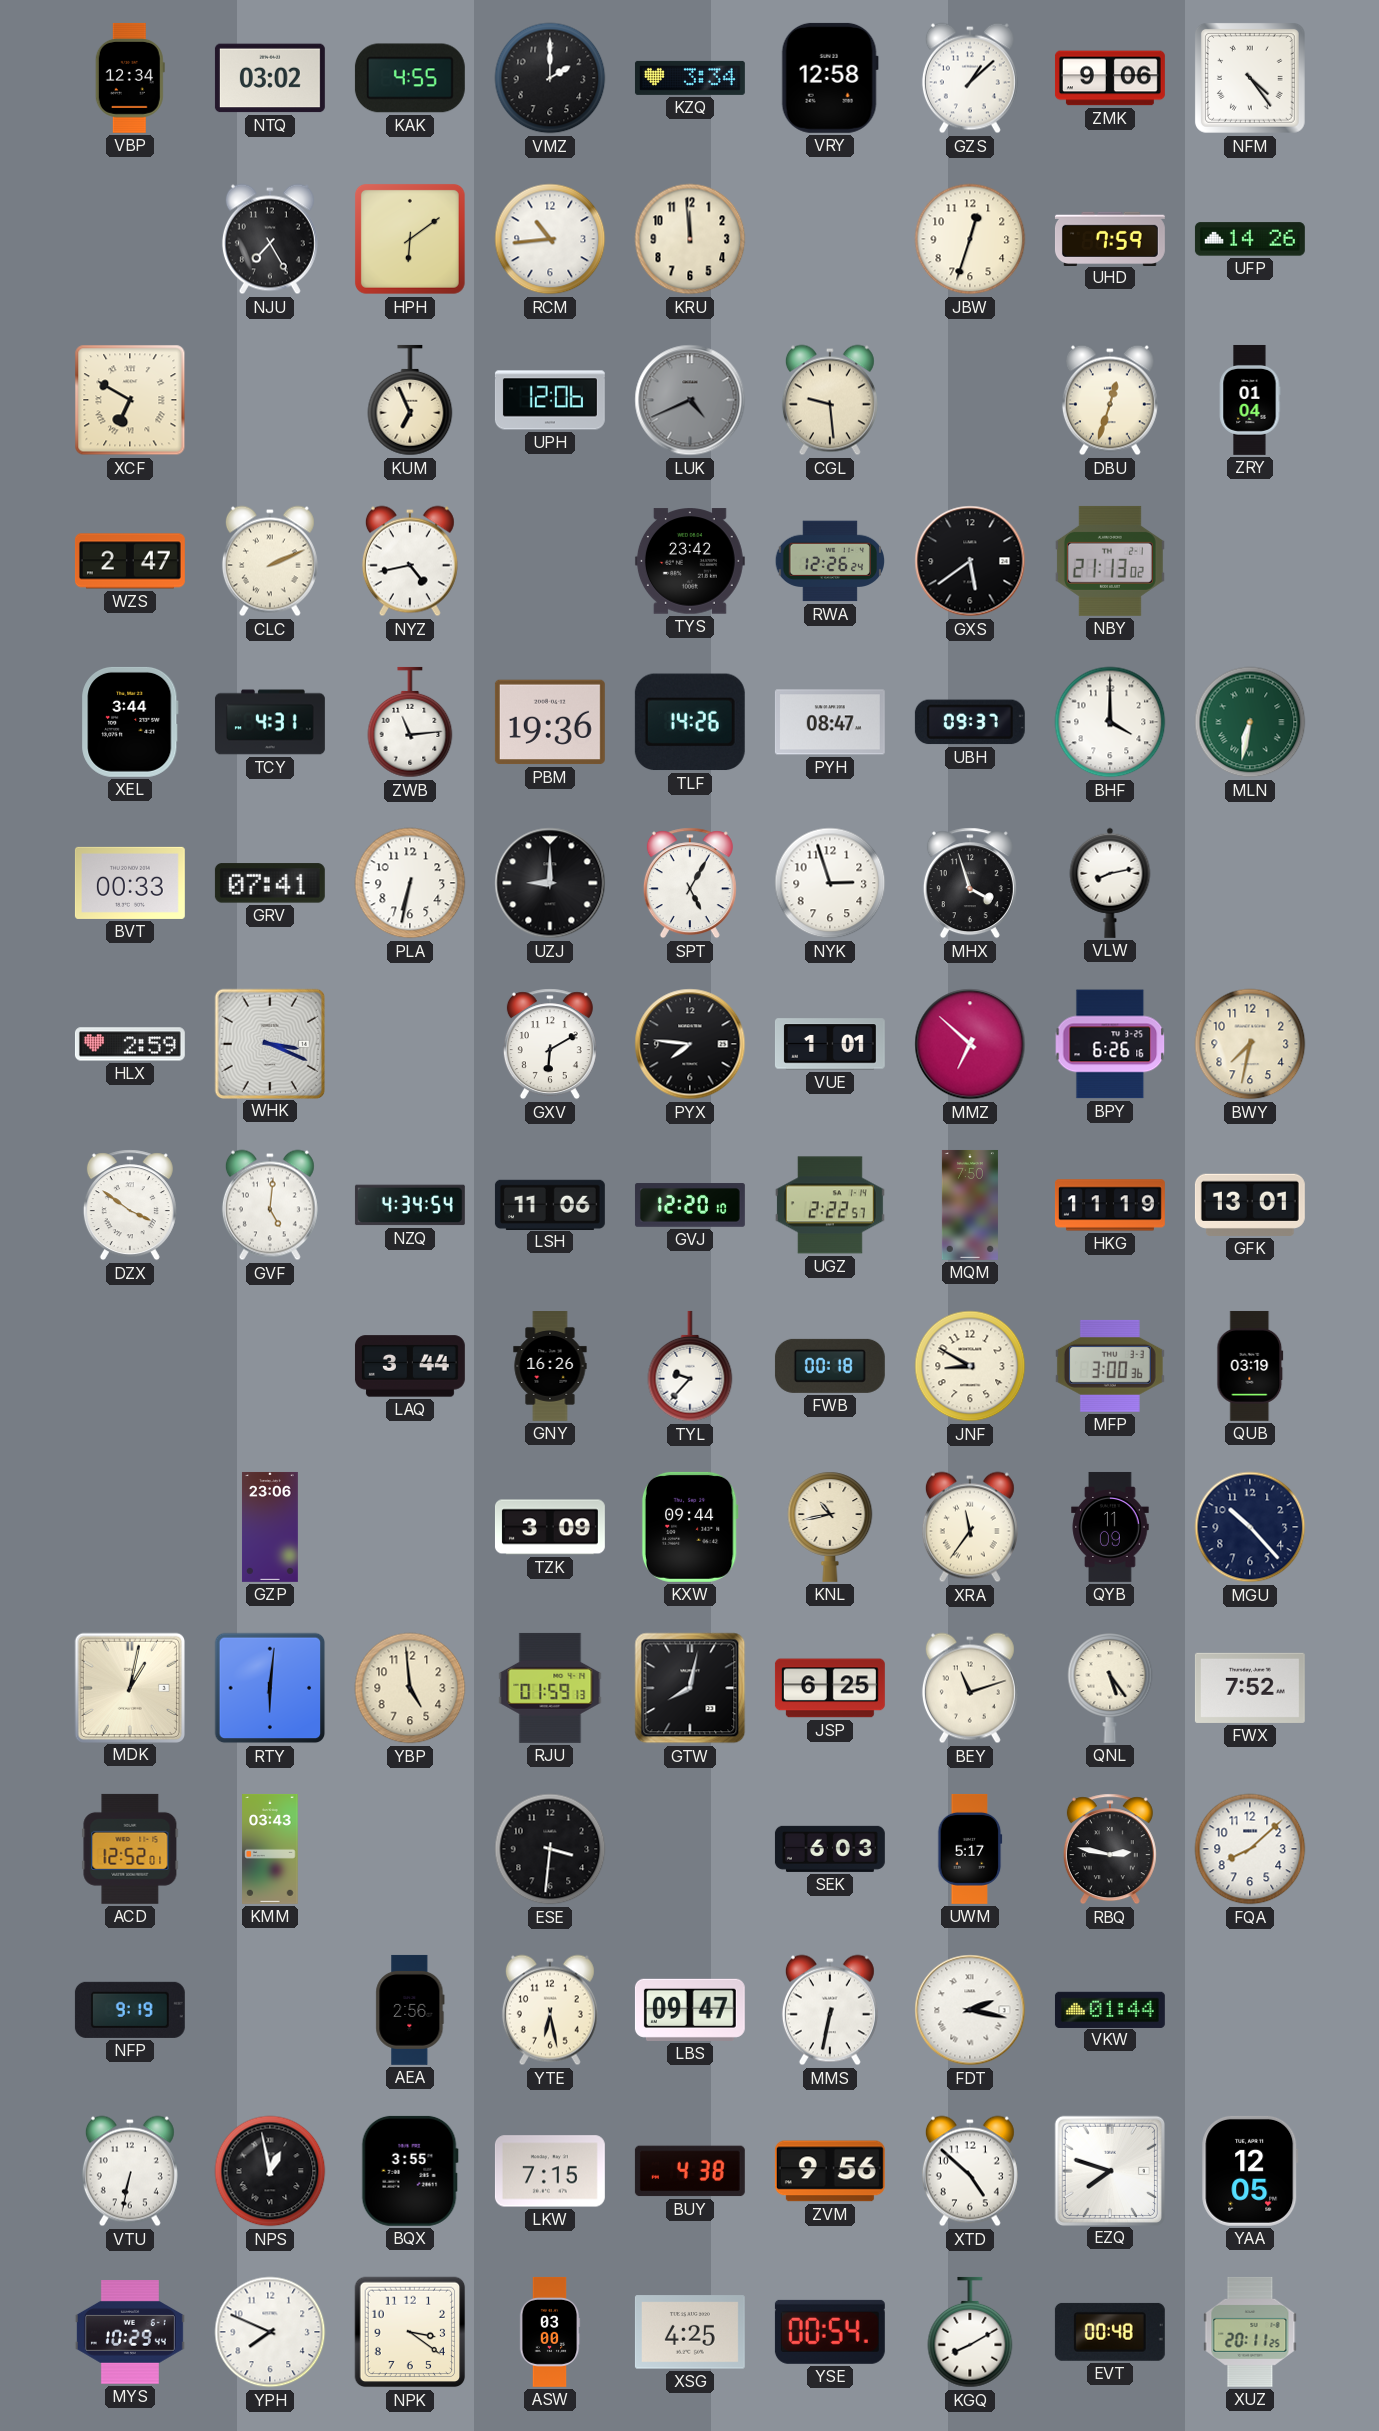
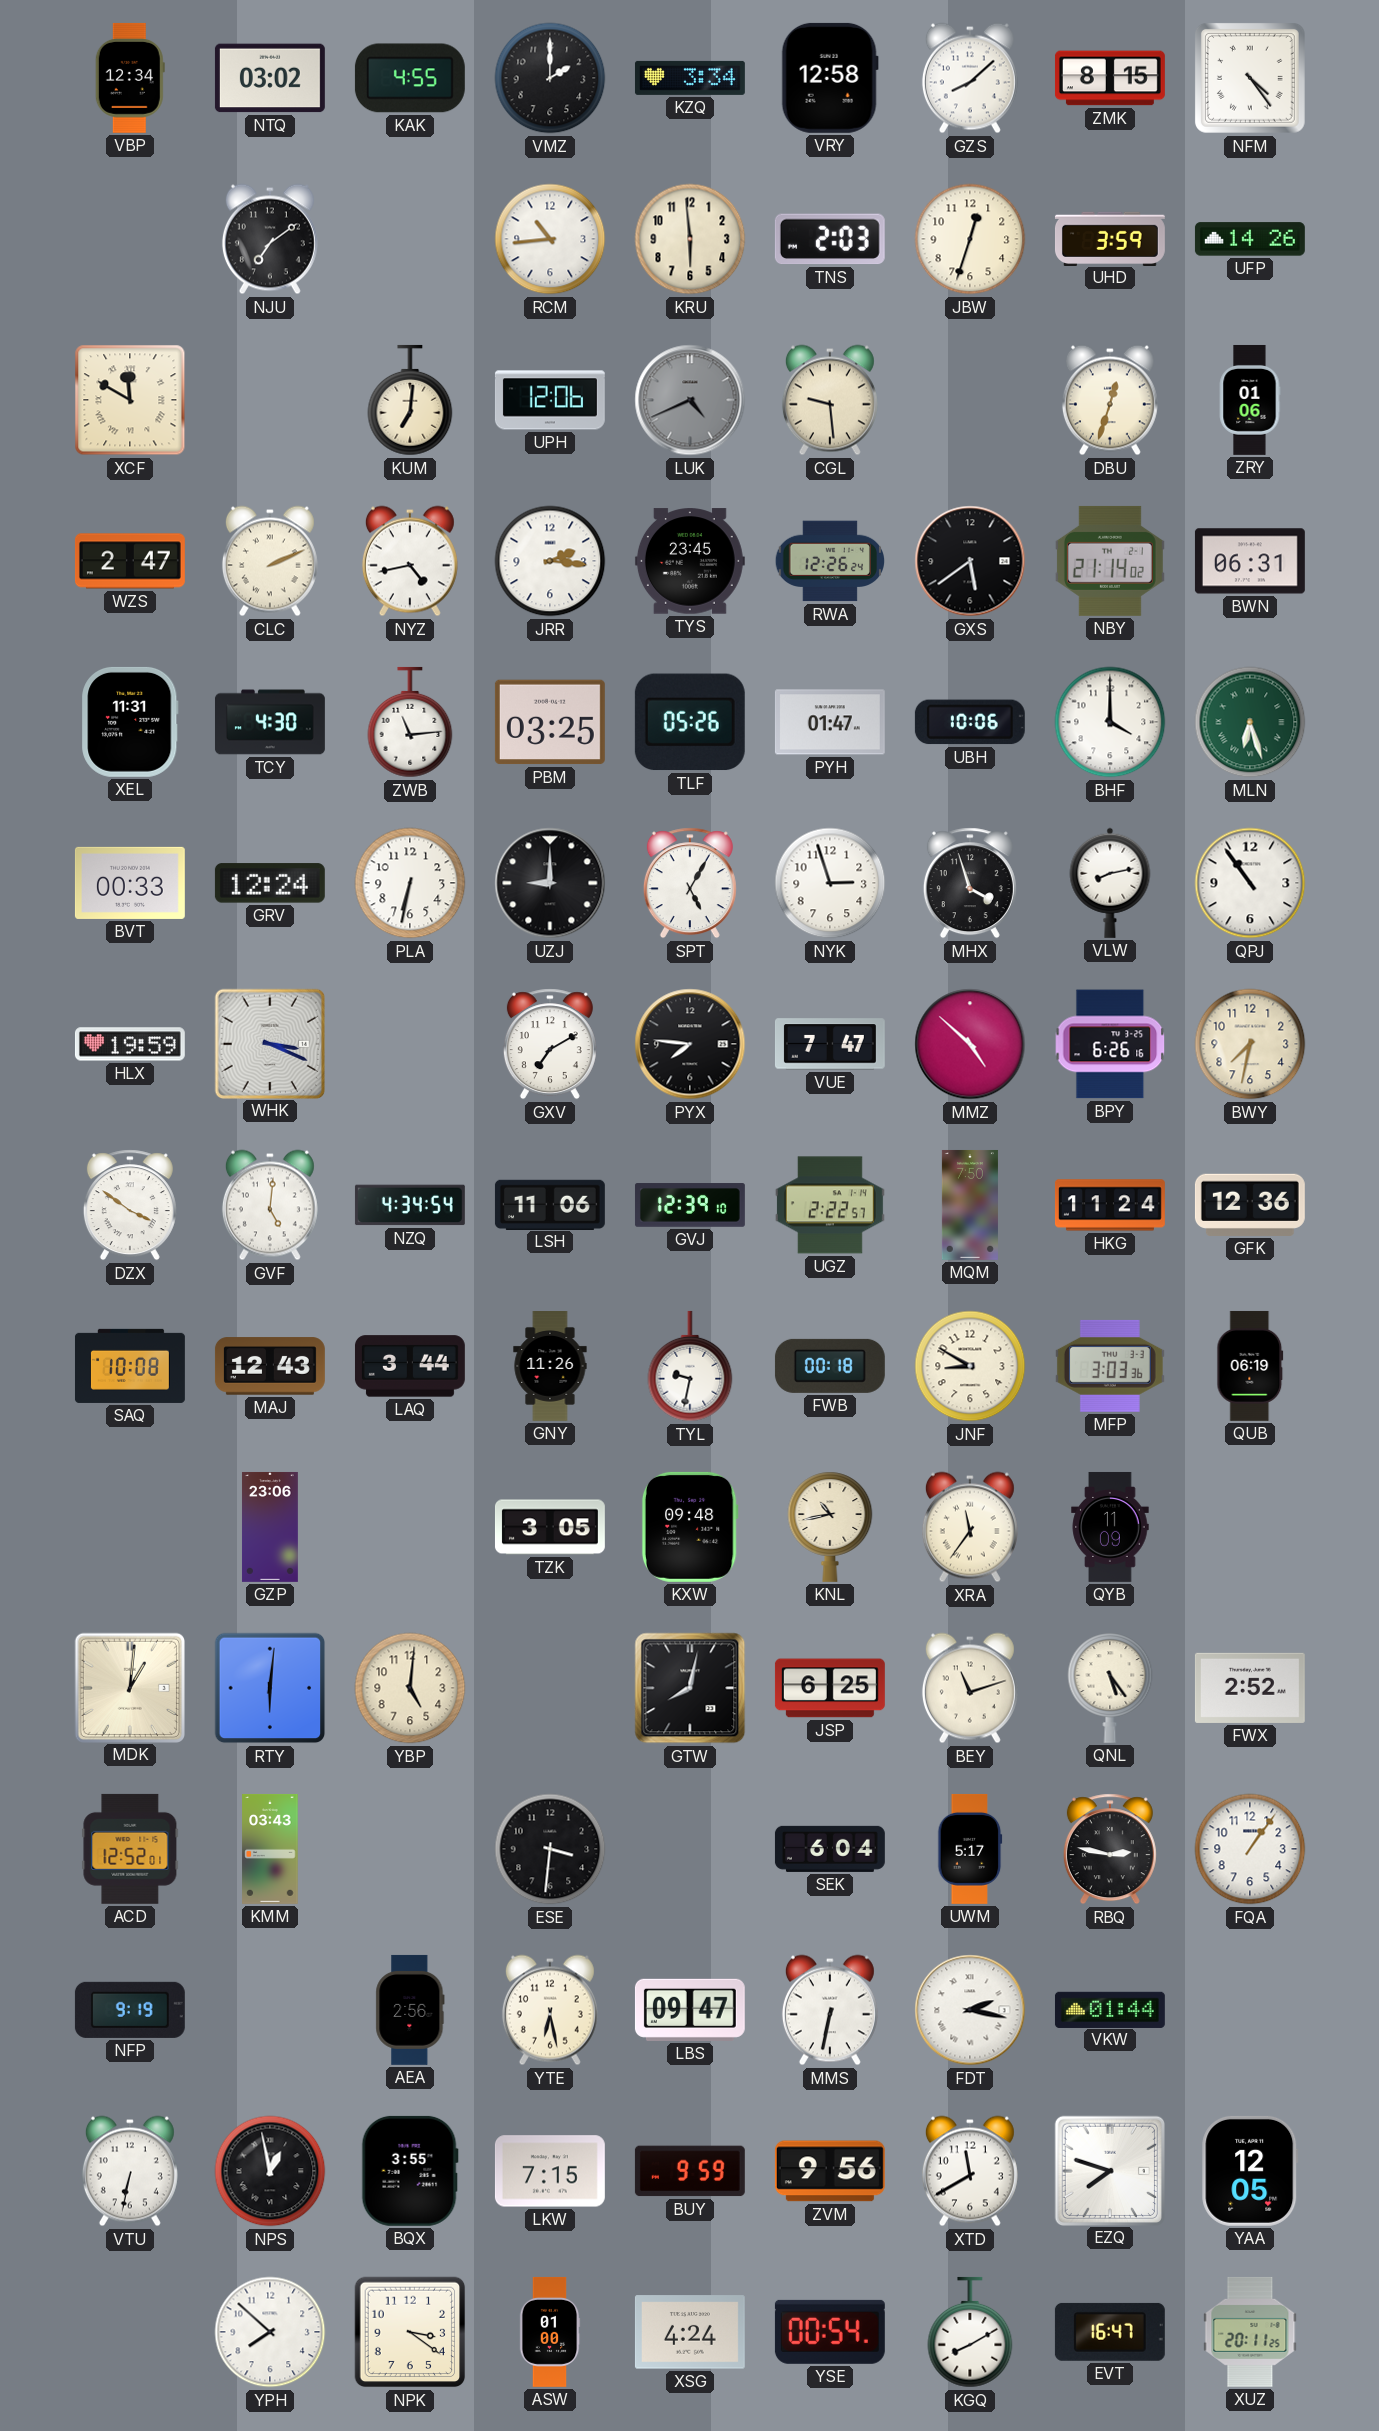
GZS: 1:08 -> 8:08
ZMK: 9:06 -> 8:15
NJU: 7:25 -> 7:09
HPH: 6:09 -> none
KRU: 11:59 -> 5:59
TNS: none -> 2:03
UHD: 7:59 -> 3:59
XCF: 6:50 -> 11:50
KUM: 6:56 -> 7:01
ZRY: 01:04 -> 01:06
JRR: none -> 2:16
TYS: 23:42 -> 23:45
NBY: 21:13 -> 21:14
BWN: none -> 06:31
XEL: 3:44 -> 11:31
TCY: 4:31 -> 4:30
PBM: 19:36 -> 03:25
TLF: 14:26 -> 05:26
PYH: 08:47 -> 01:47
UBH: 09:37 -> 10:06
MLN: 6:32 -> 6:27
GRV: 07:41 -> 12:24
QPJ: none -> 10:54
HLX: 2:59 -> 19:59
GXV: 6:10 -> 7:10
VUE: 1:01 -> 7:47
MMZ: 6:52 -> 4:52
GVJ: 12:20 -> 12:39
HKG: 11:19 -> 11:24
GFK: 13:01 -> 12:36
SAQ: none -> 10:08
MAJ: none -> 12:43
GNY: 16:26 -> 11:26
TYL: 9:37 -> 9:32
MFP: 3:00 -> 3:03
QUB: 03:19 -> 06:19
TZK: 3:09 -> 3:05
KXW: 09:44 -> 09:48
MGU: 10:23 -> none
MDK: 1:02 -> 1:01
YBP: 4:59 -> 5:01
RJU: 01:59 -> none
FWX: 7:52 -> 2:52
SEK: 6:03 -> 6:04
FQA: 8:08 -> 1:06
BUY: 4:38 -> 9:59
XTD: 4:52 -> 11:40
MYS: 10:29 -> none
YPH: 7:49 -> 7:52
ASW: 03:00 -> 01:00
XSG: 4:25 -> 4:24
EVT: 00:48 -> 16:47
